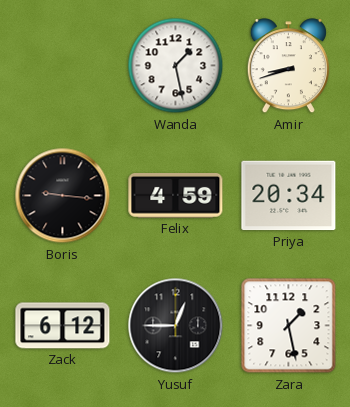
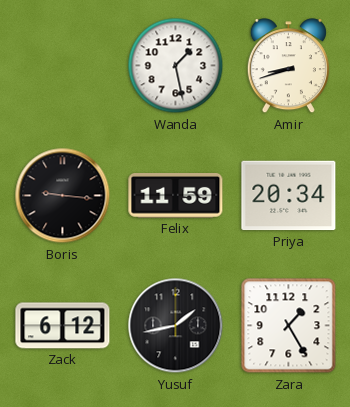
Felix: 4:59 -> 11:59
Yusuf: 12:45 -> 1:43
Zara: 1:28 -> 1:25
